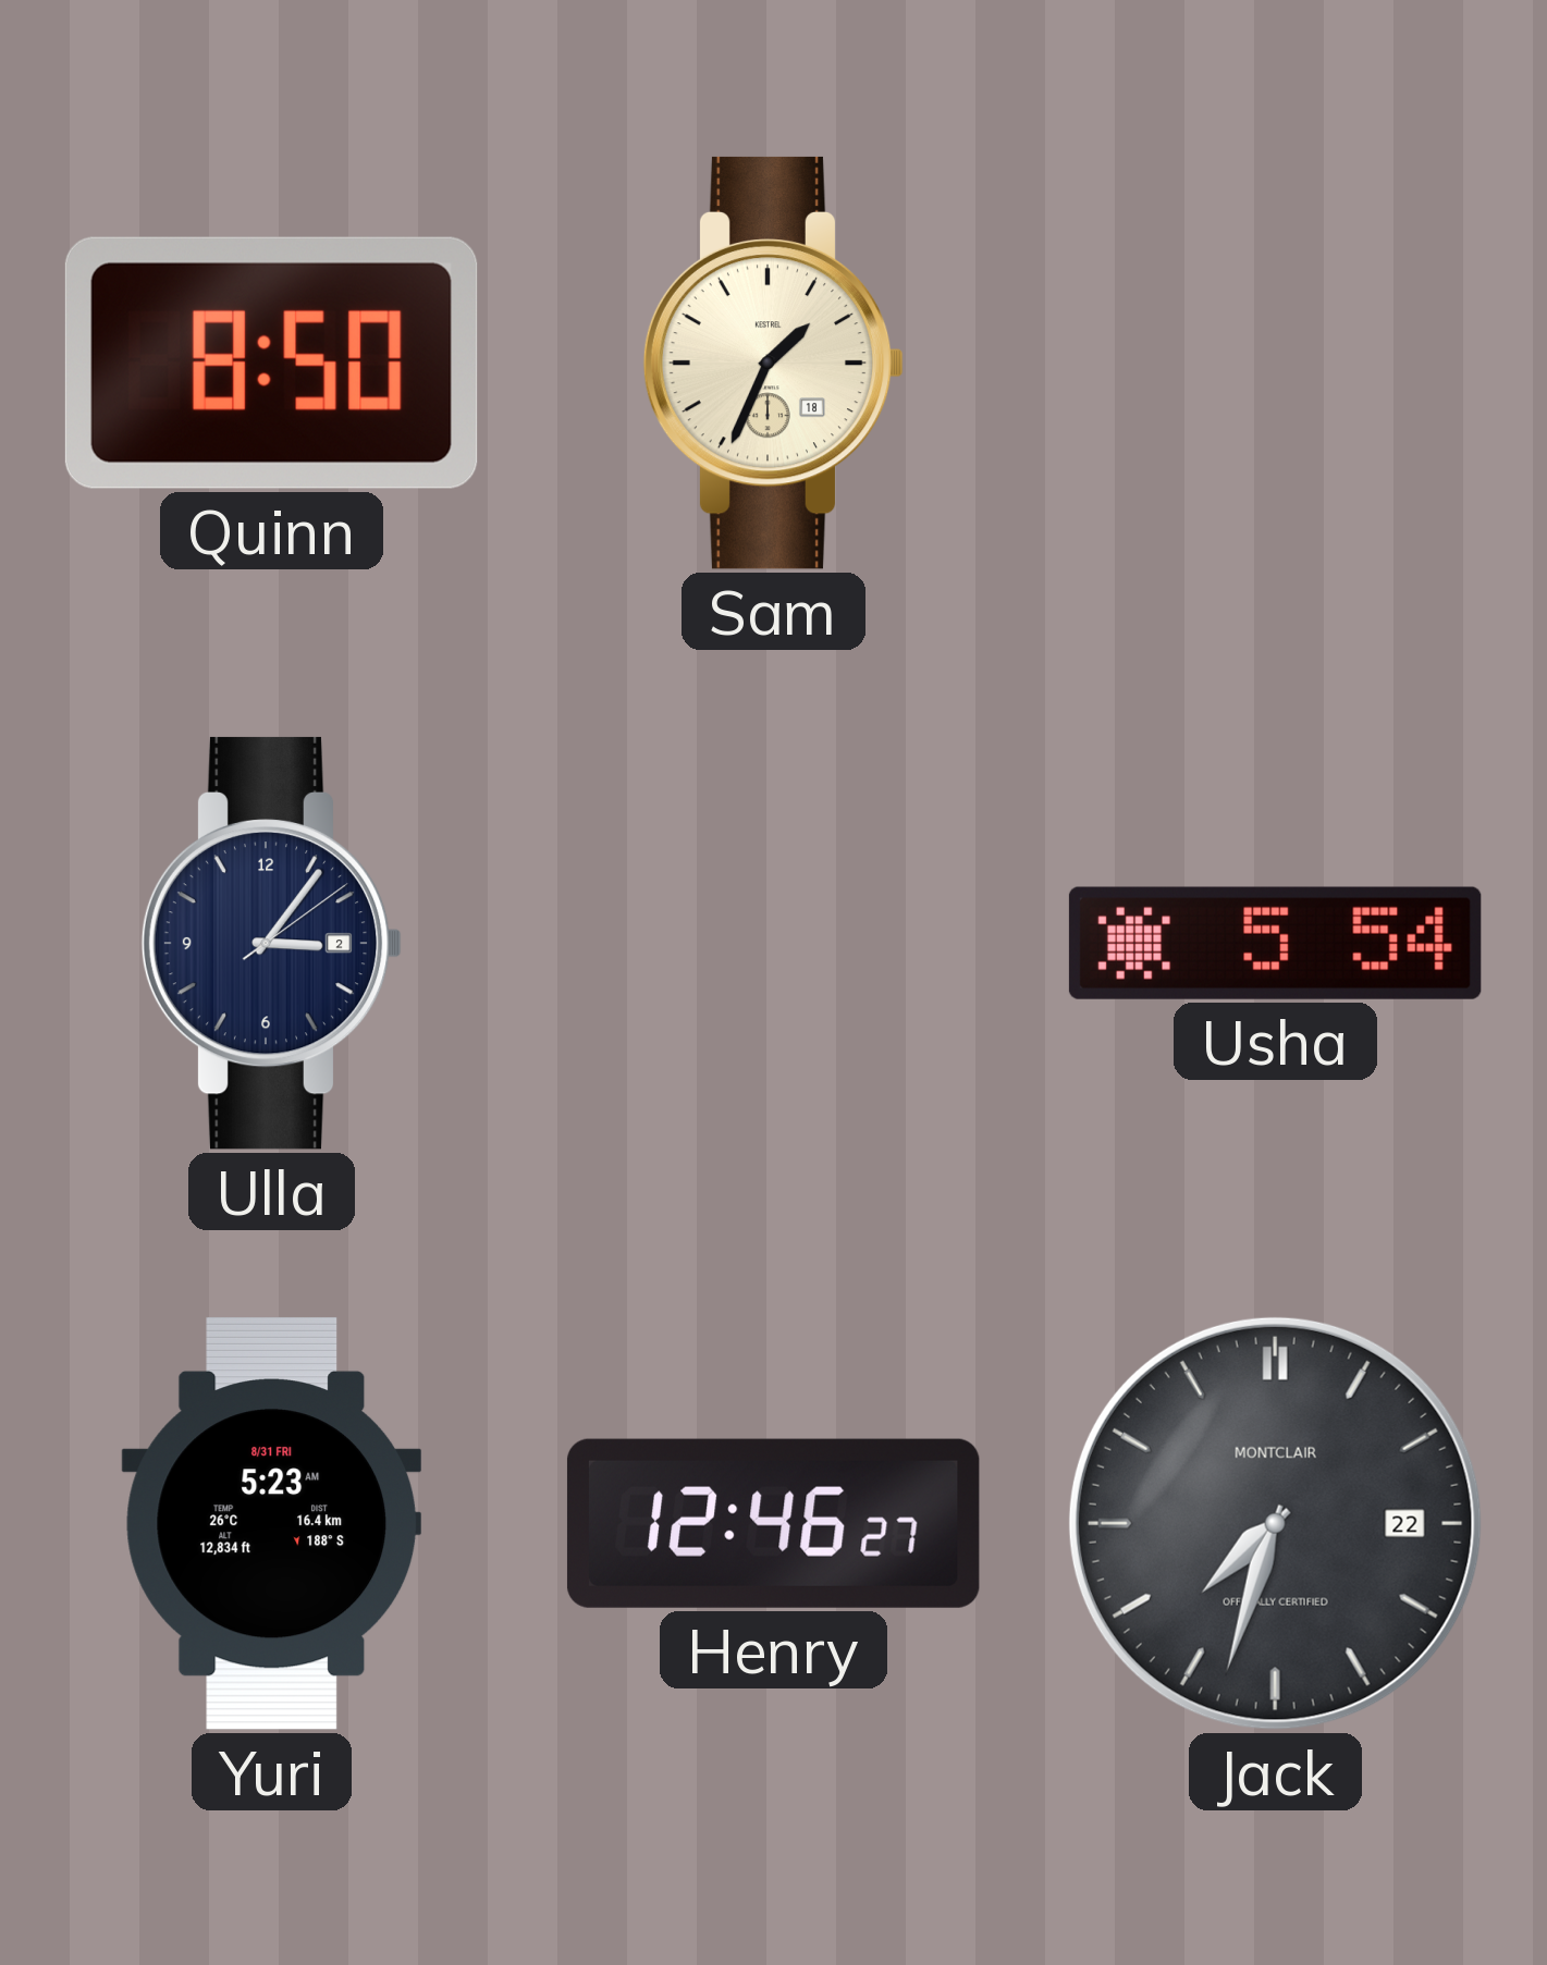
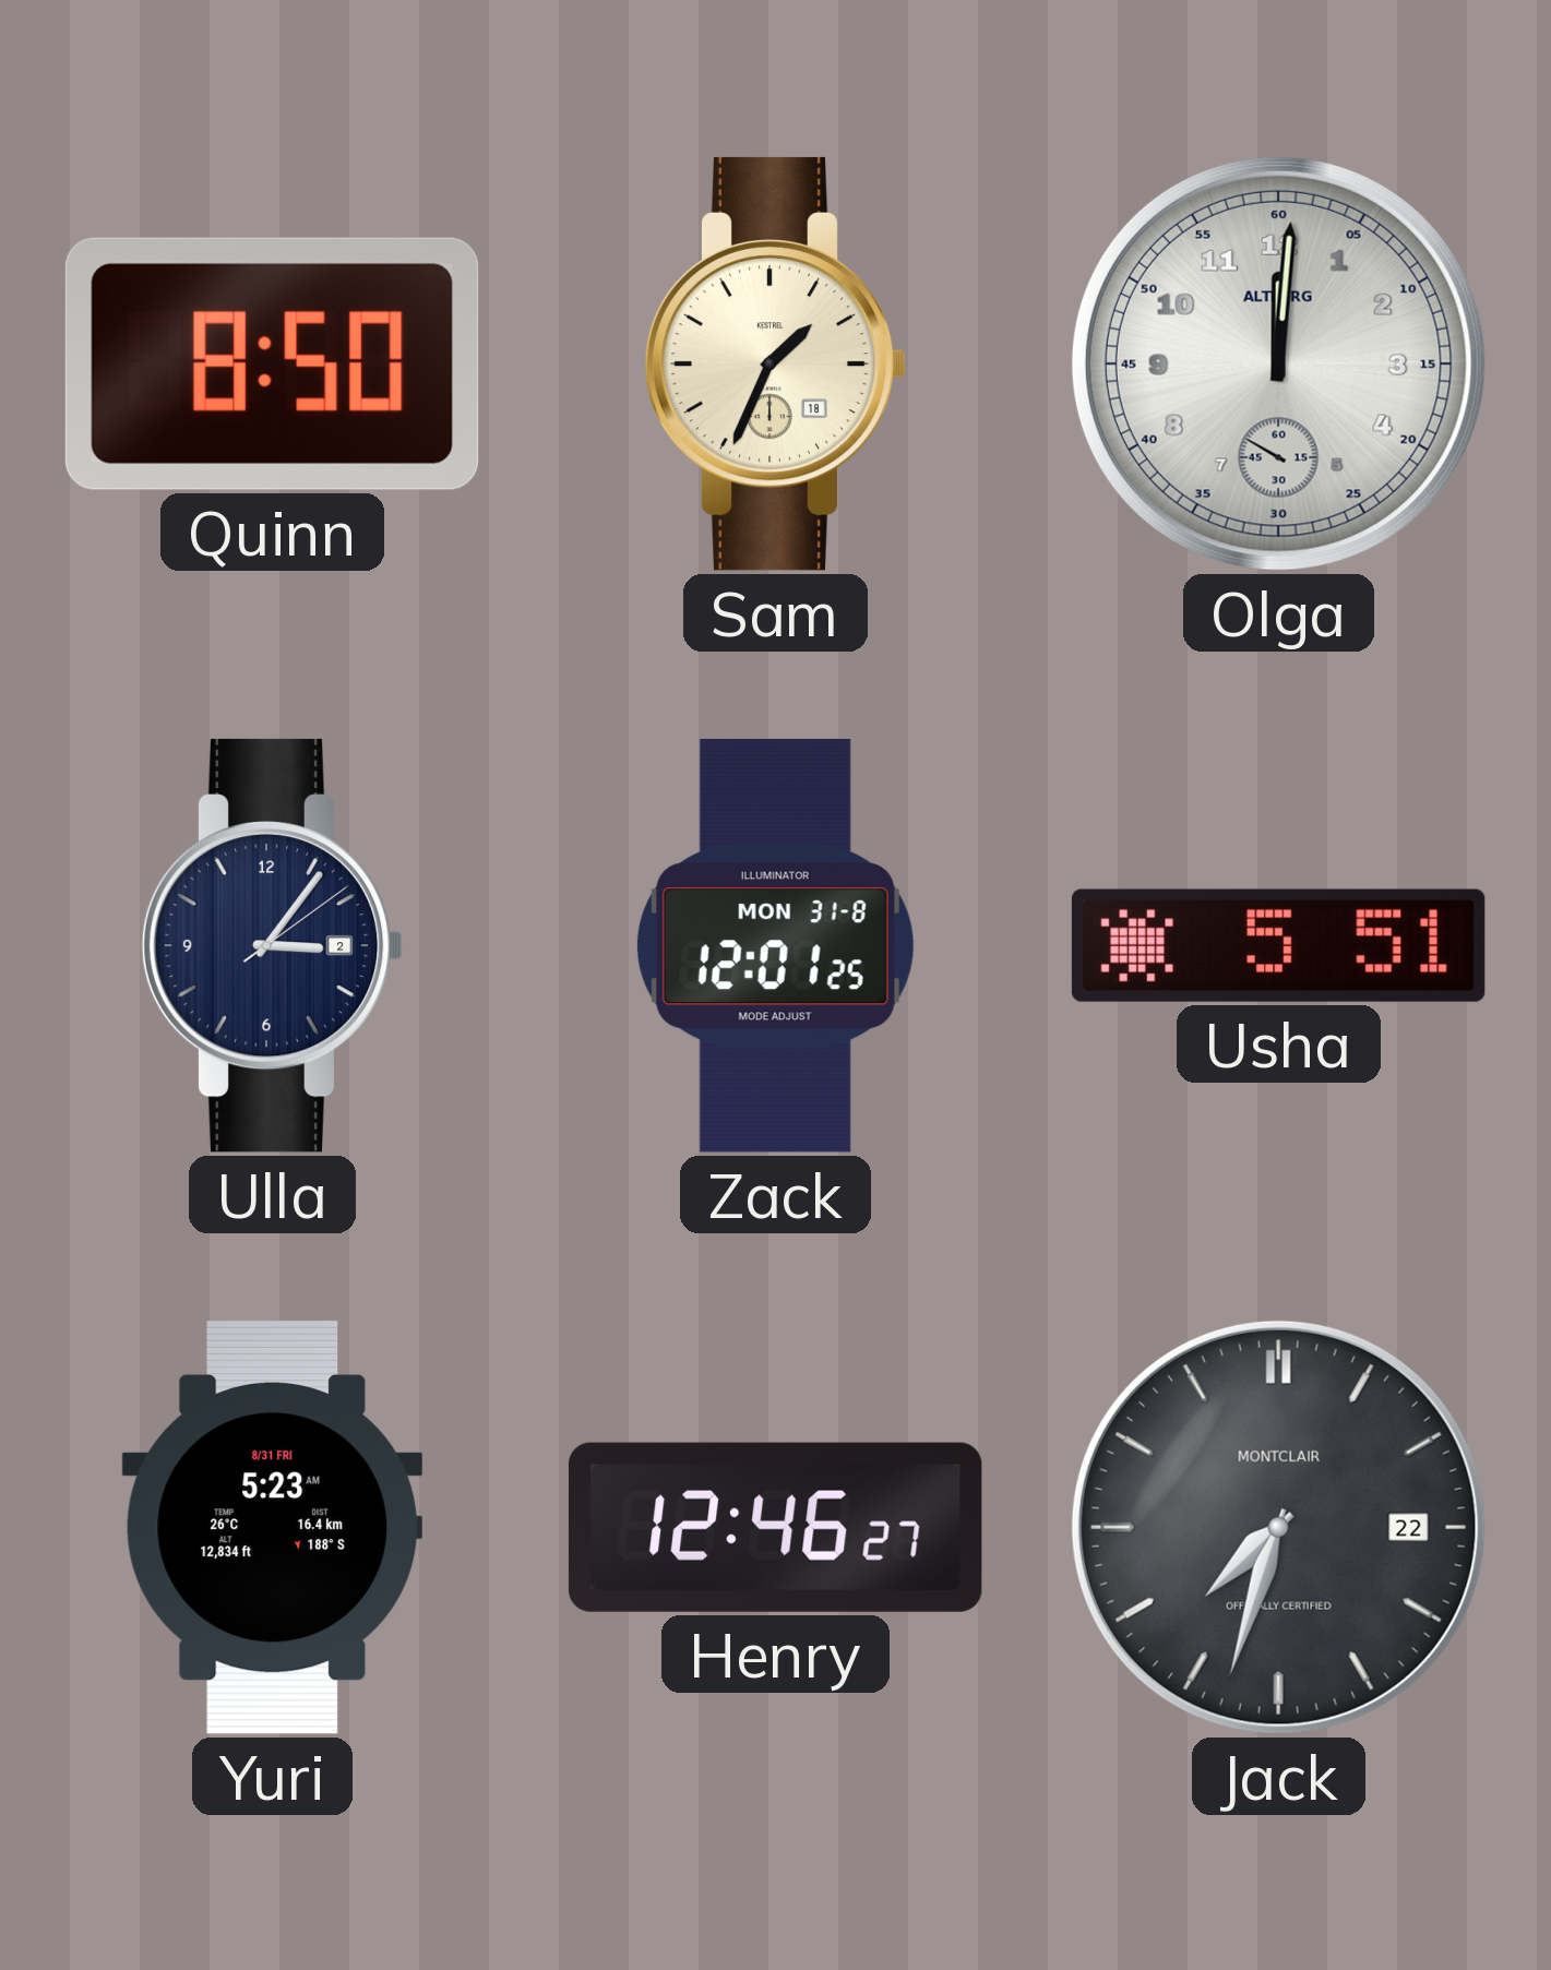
Olga: none -> 12:00
Zack: none -> 12:01
Usha: 5:54 -> 5:51
